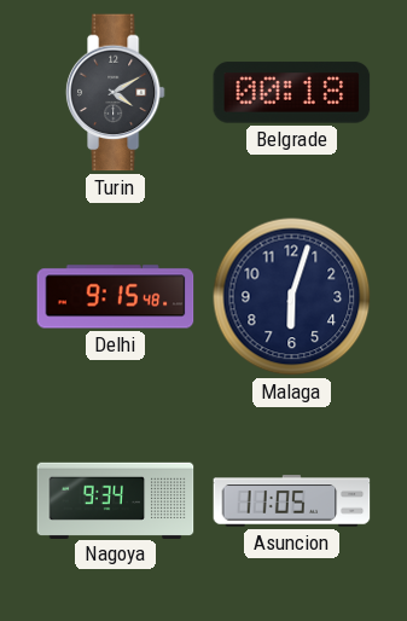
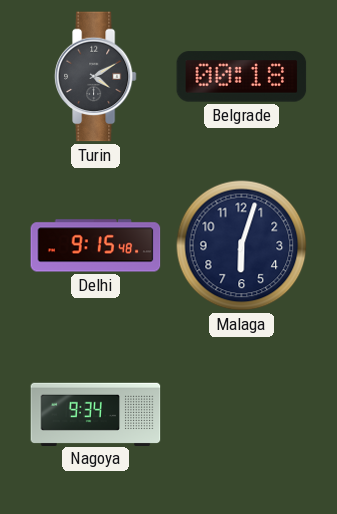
Asuncion: 11:05 -> none
